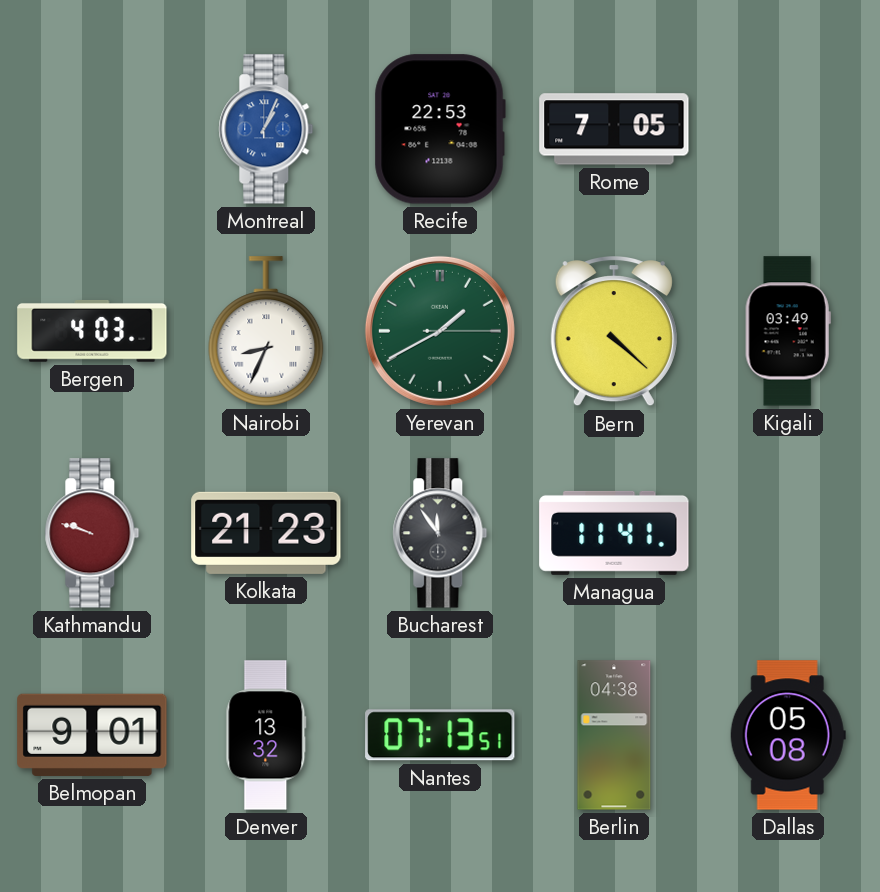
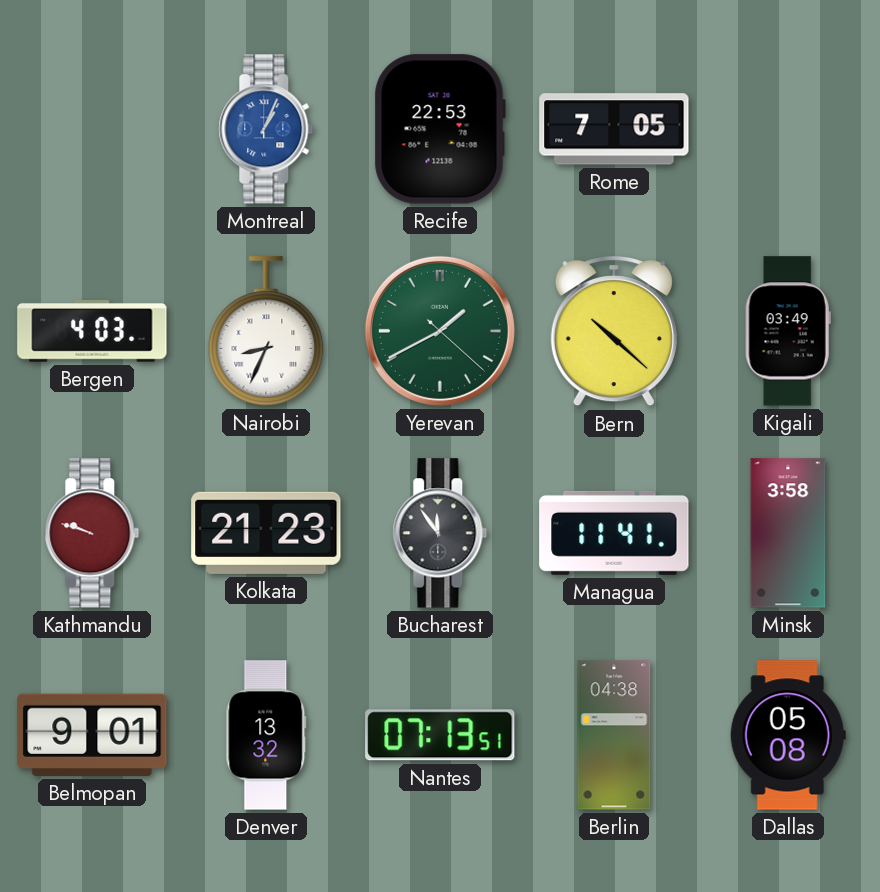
Yerevan: 1:40:15 -> 1:40:22
Bern: 4:22 -> 10:22
Minsk: none -> 3:58
